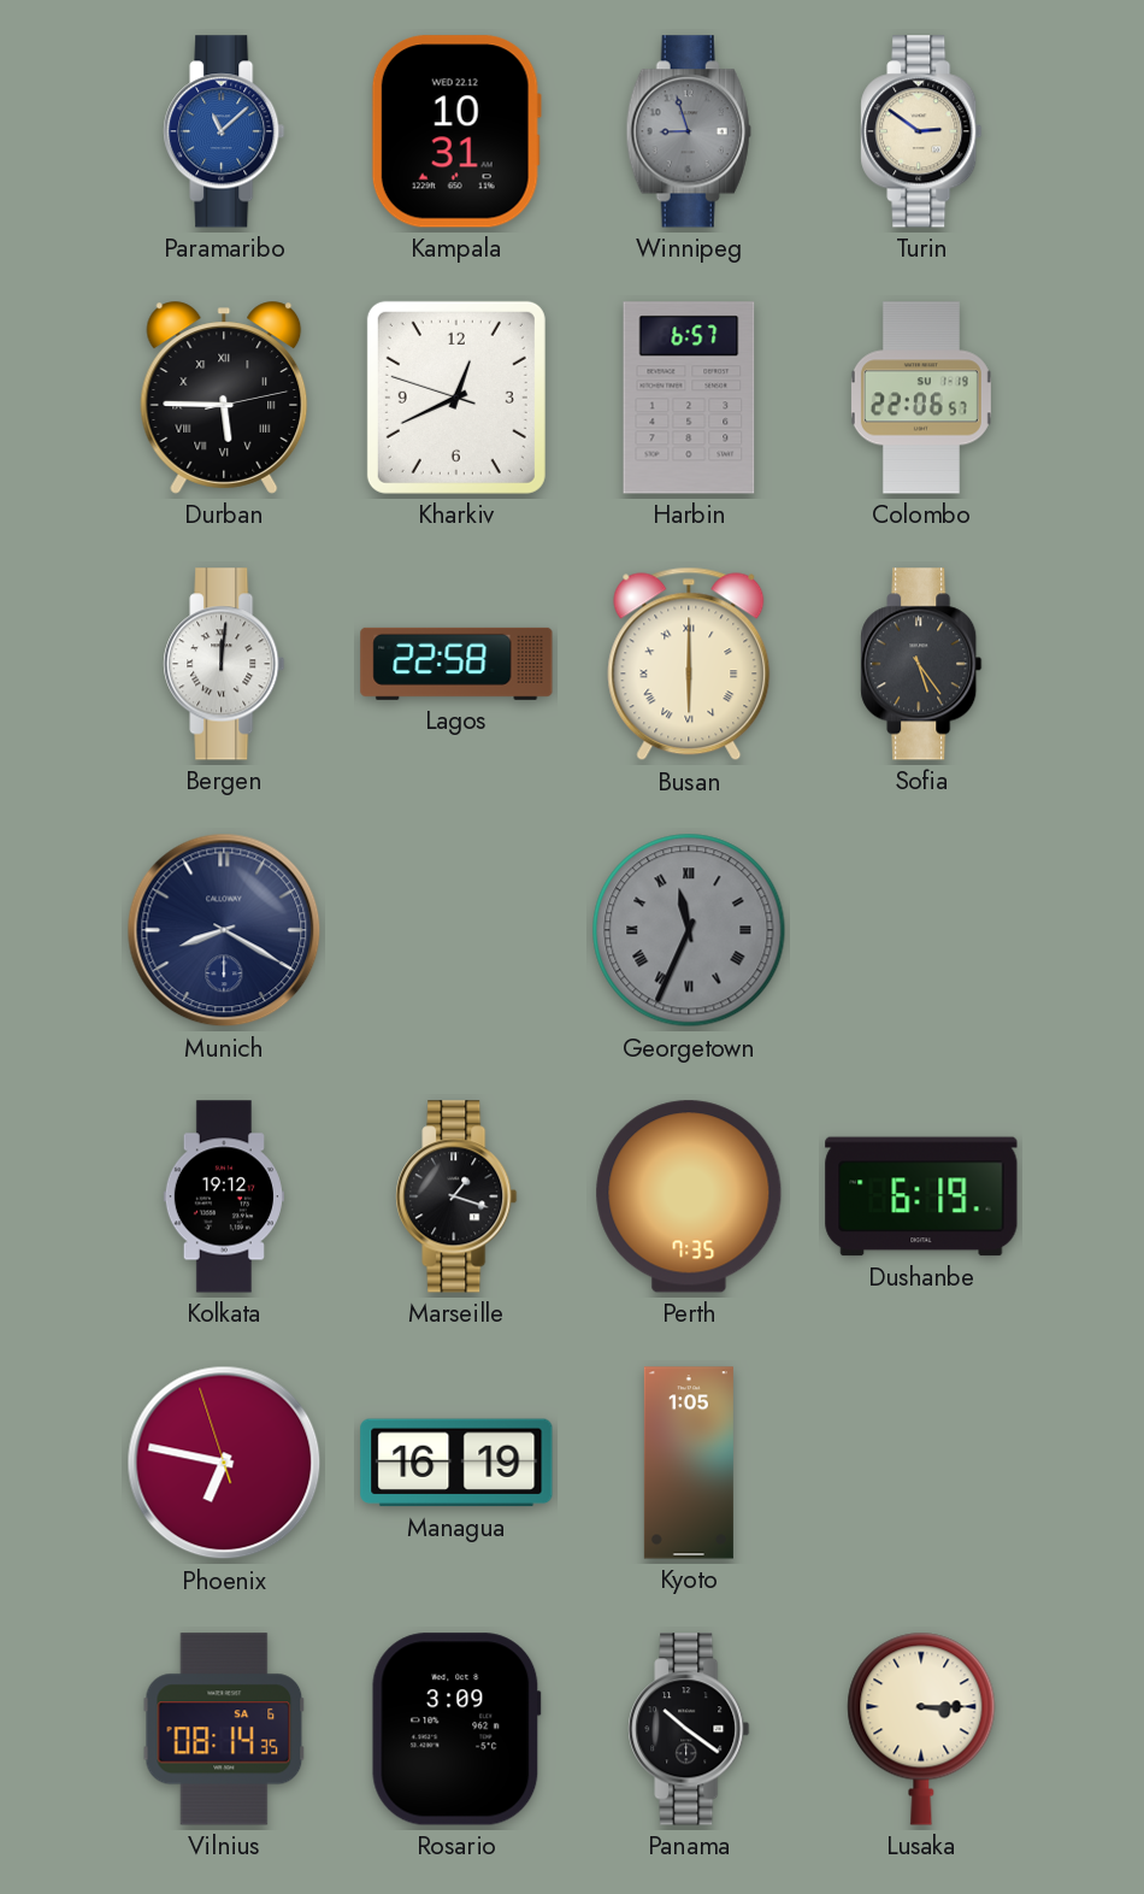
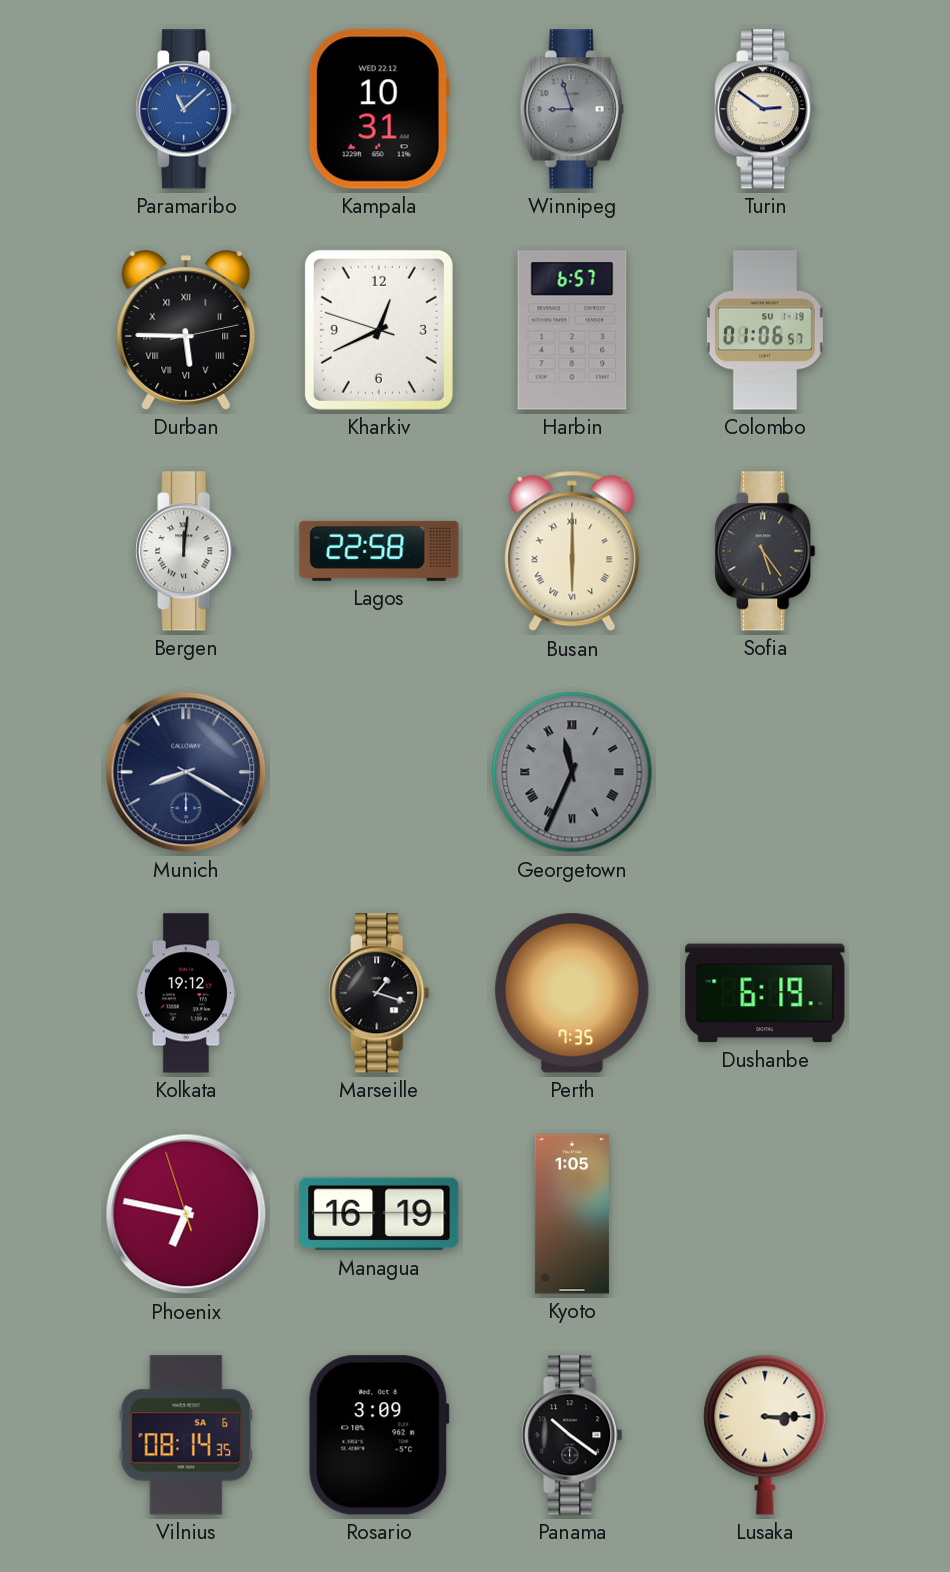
Colombo: 22:06 -> 01:06
